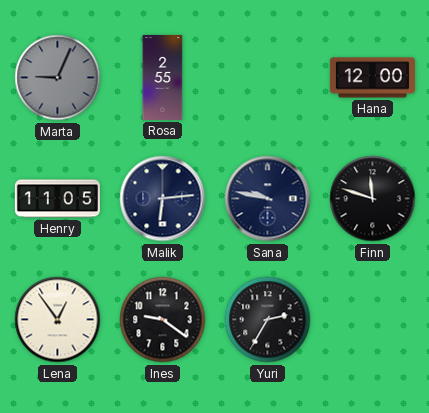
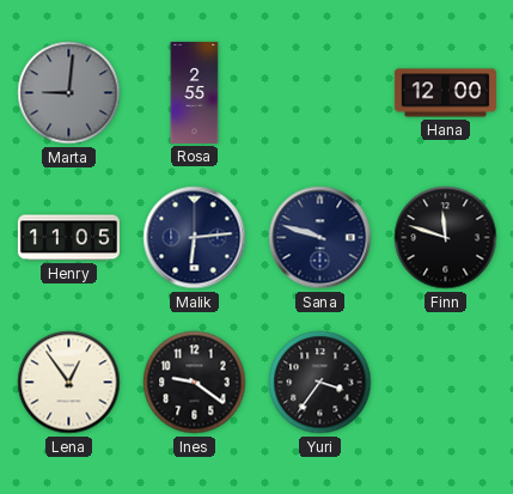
Marta: 9:04 -> 9:01
Sana: 9:47 -> 9:48
Yuri: 2:35 -> 3:36
